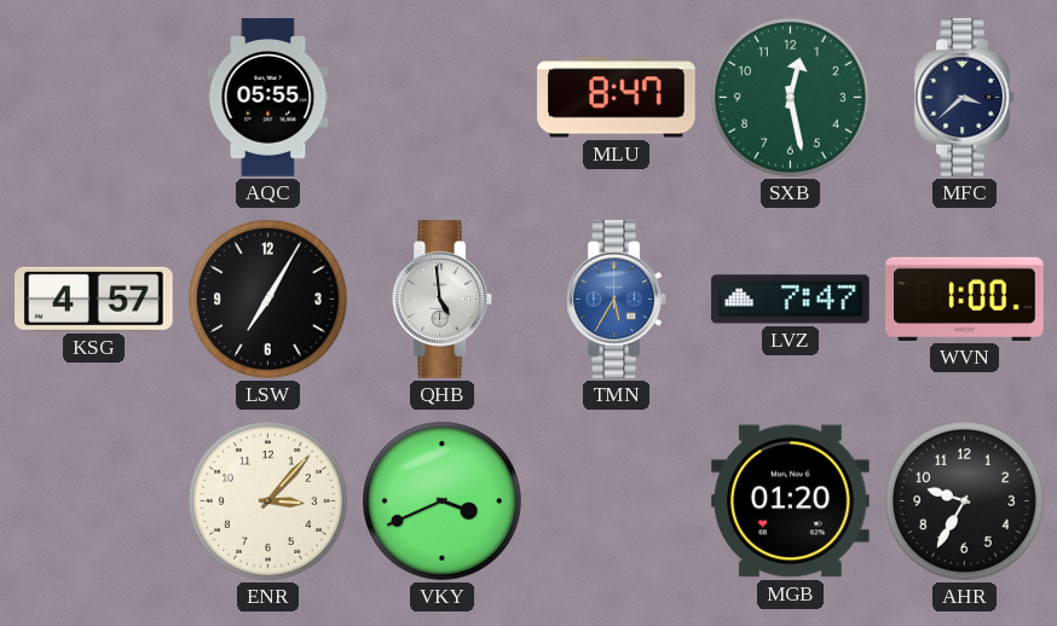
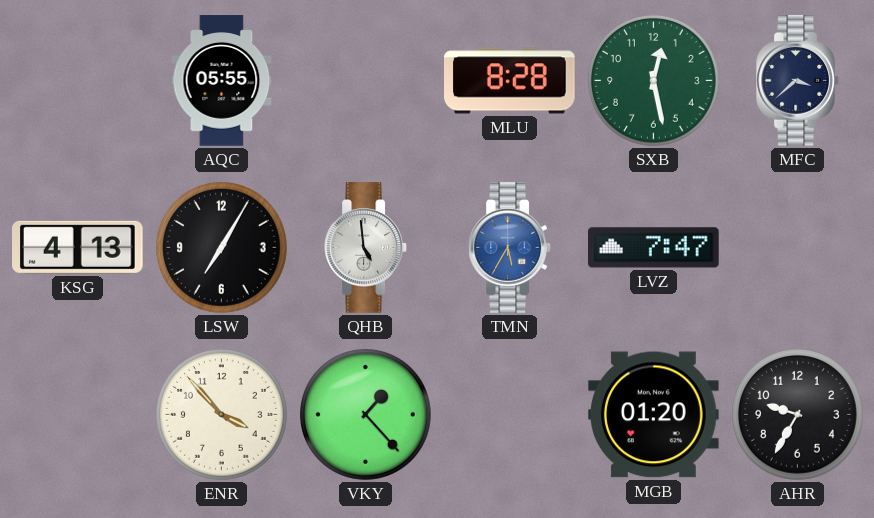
MLU: 8:47 -> 8:28
KSG: 4:57 -> 4:13
WVN: 1:00 -> none
ENR: 3:07 -> 3:53
VKY: 3:41 -> 1:23
